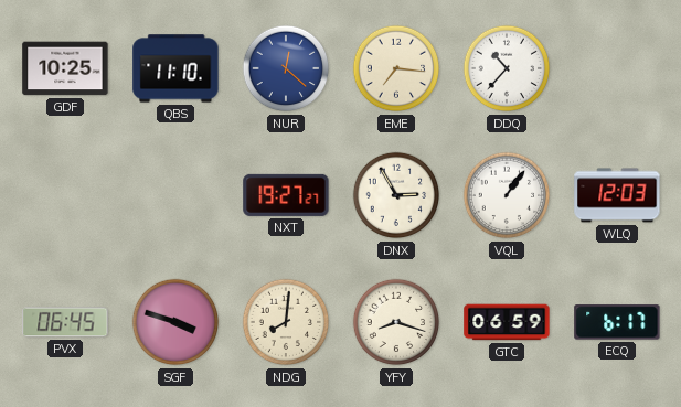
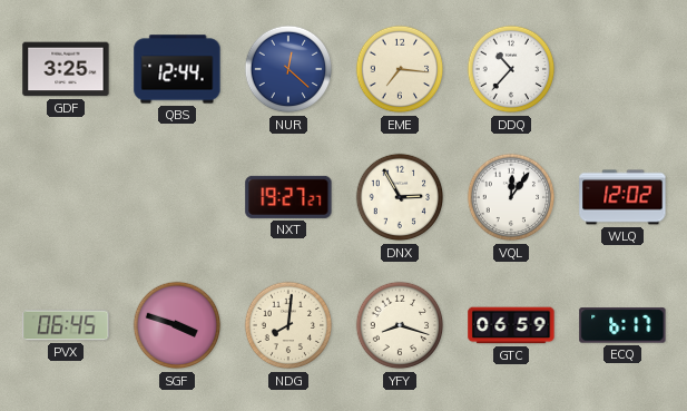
GDF: 10:25 -> 3:25
QBS: 11:10 -> 12:44
VQL: 1:06 -> 12:06
WLQ: 12:03 -> 12:02
